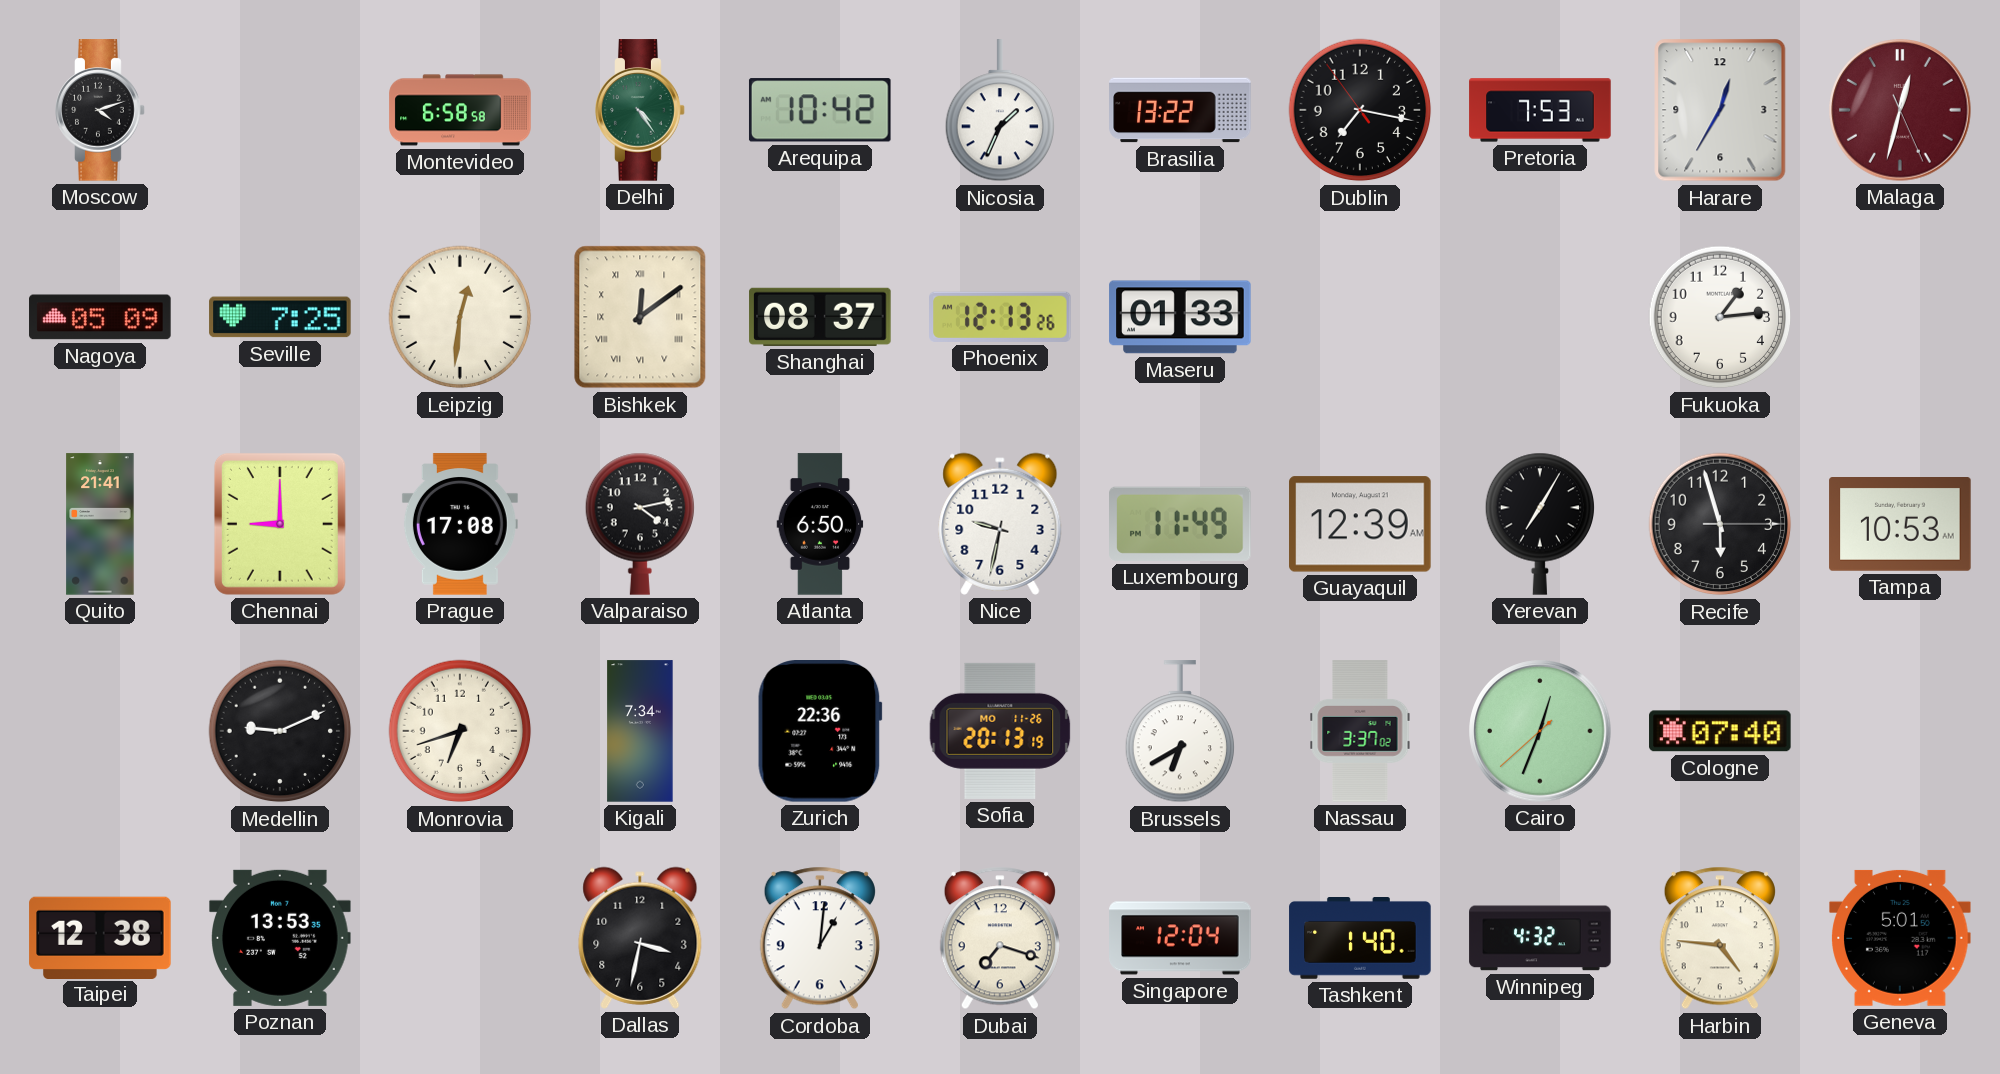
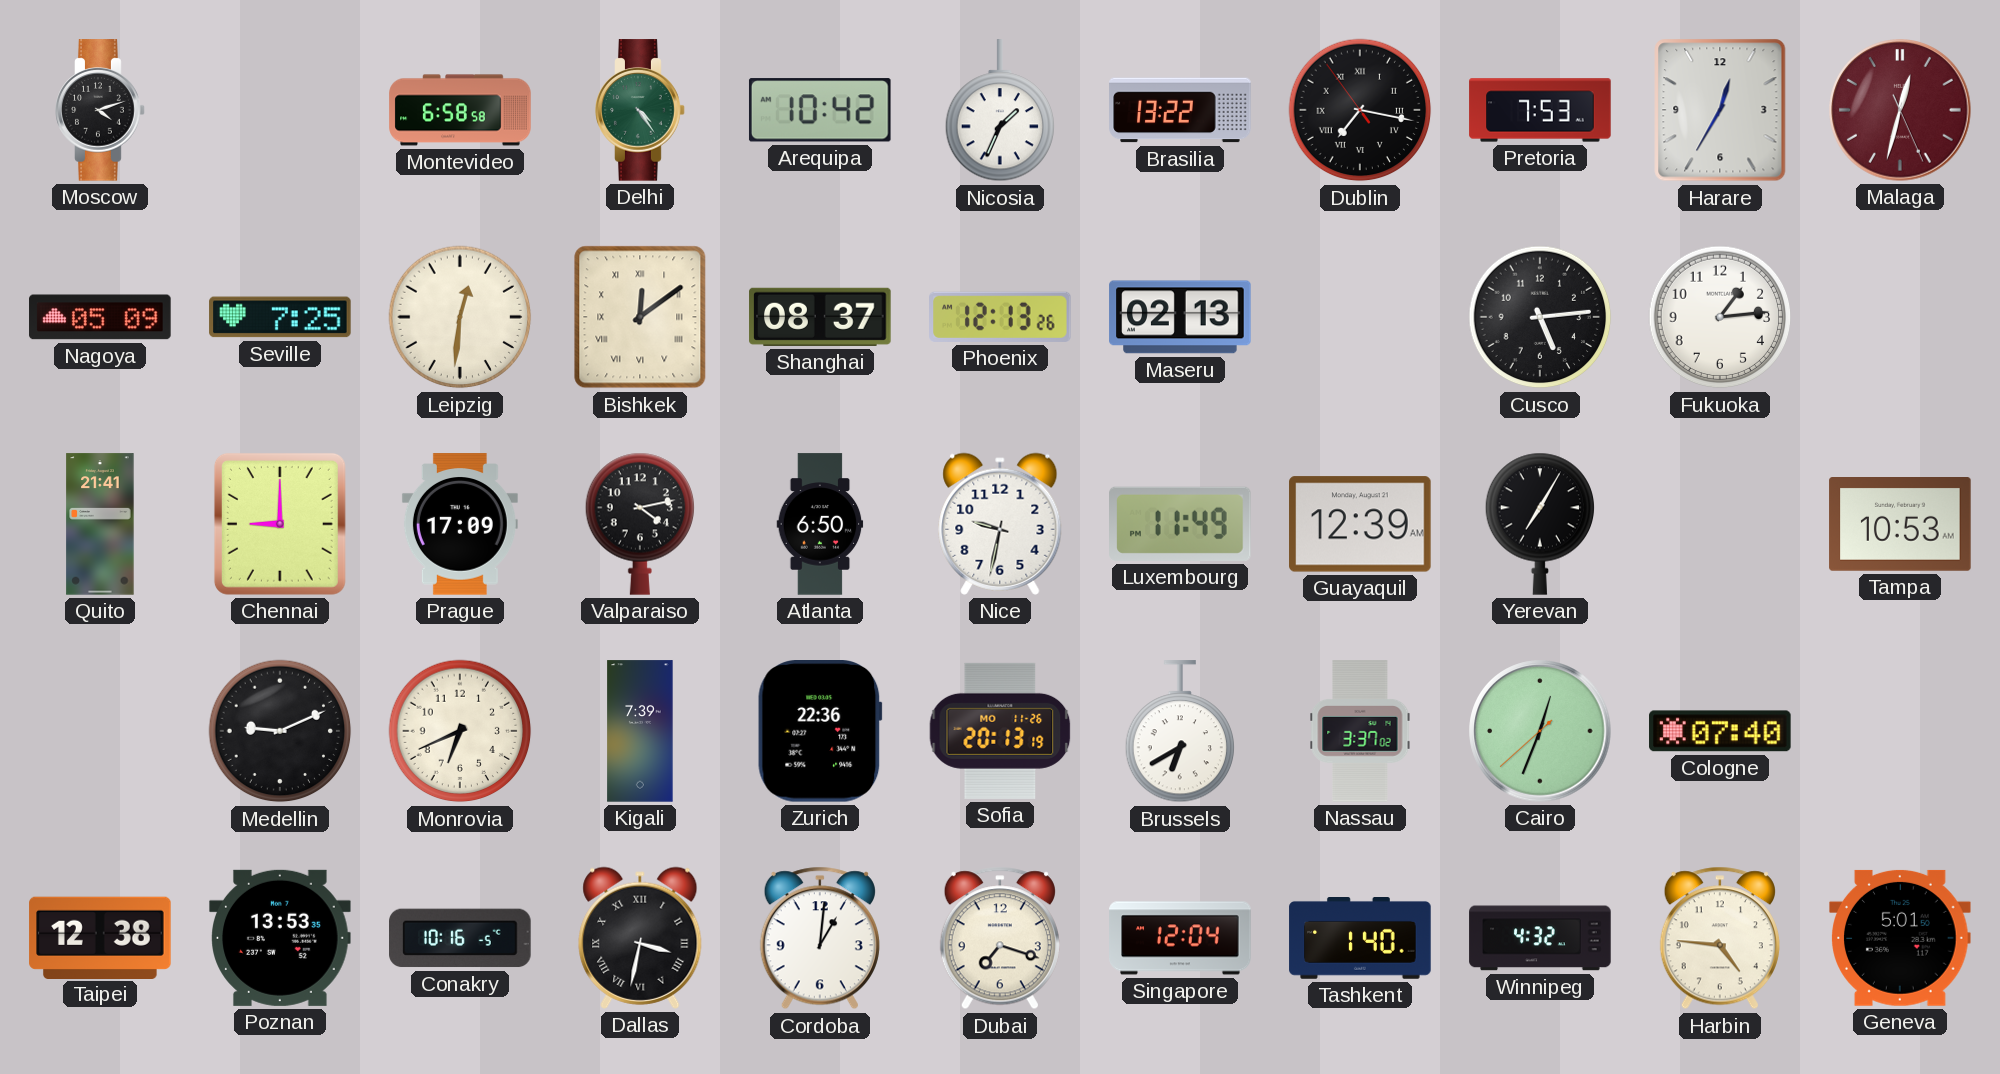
Dublin numerals: Arabic -> Roman
Maseru: 01:33 -> 02:13
Cusco: none -> 5:14
Prague: 17:08 -> 17:09
Recife: 5:57 -> none
Monrovia: 6:42 -> 6:41
Kigali: 7:34 -> 7:39
Conakry: none -> 10:16
Dallas numerals: Arabic -> Roman
